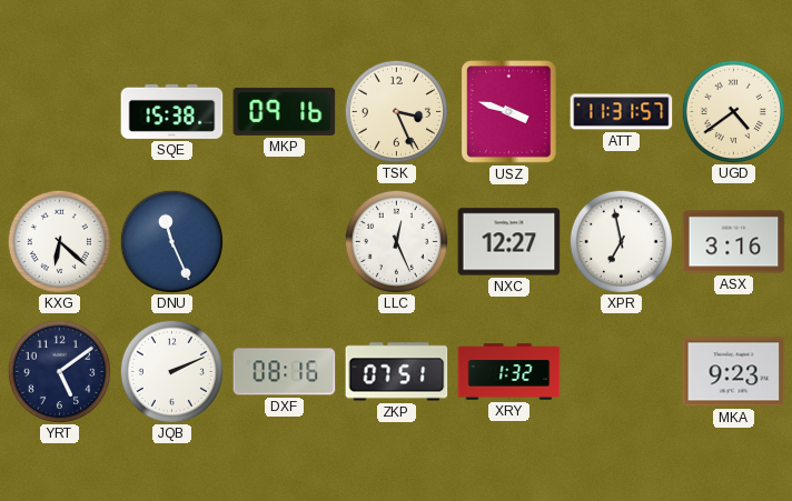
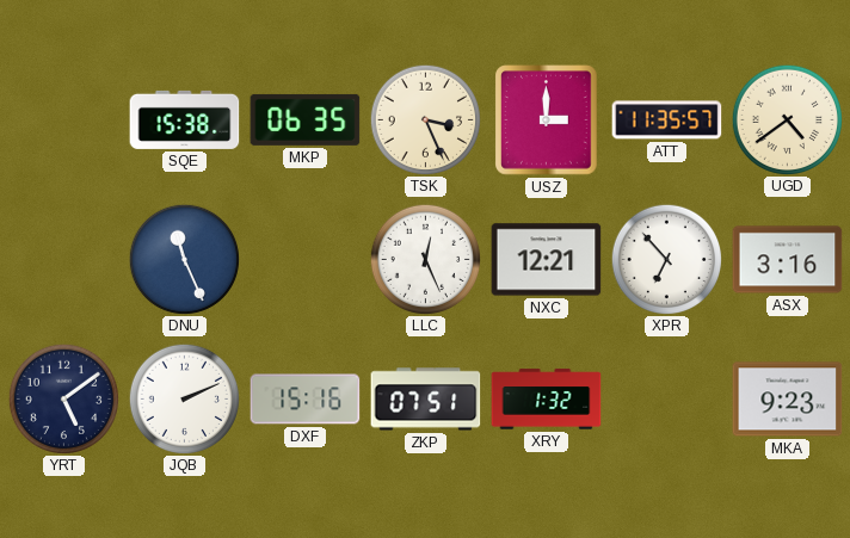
MKP: 09:16 -> 06:35
USZ: 3:48 -> 3:00
ATT: 11:31 -> 11:35
KXG: 6:22 -> none
NXC: 12:27 -> 12:21
XPR: 6:58 -> 6:53
DXF: 08:16 -> 15:16
